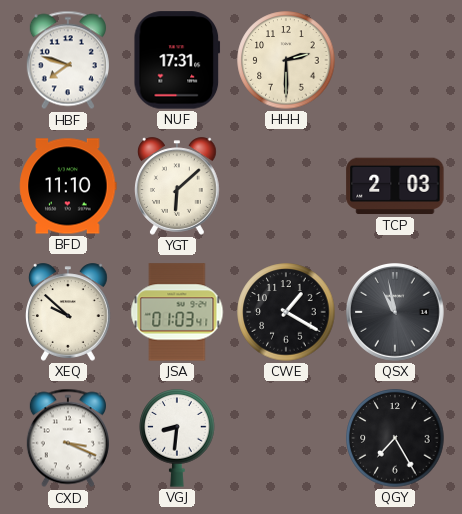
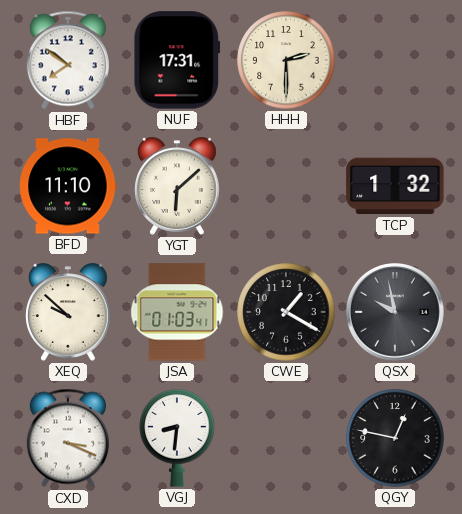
HBF: 7:48 -> 7:51
TCP: 2:03 -> 1:32
QSX: 10:58 -> 9:58
QGY: 7:25 -> 12:47
